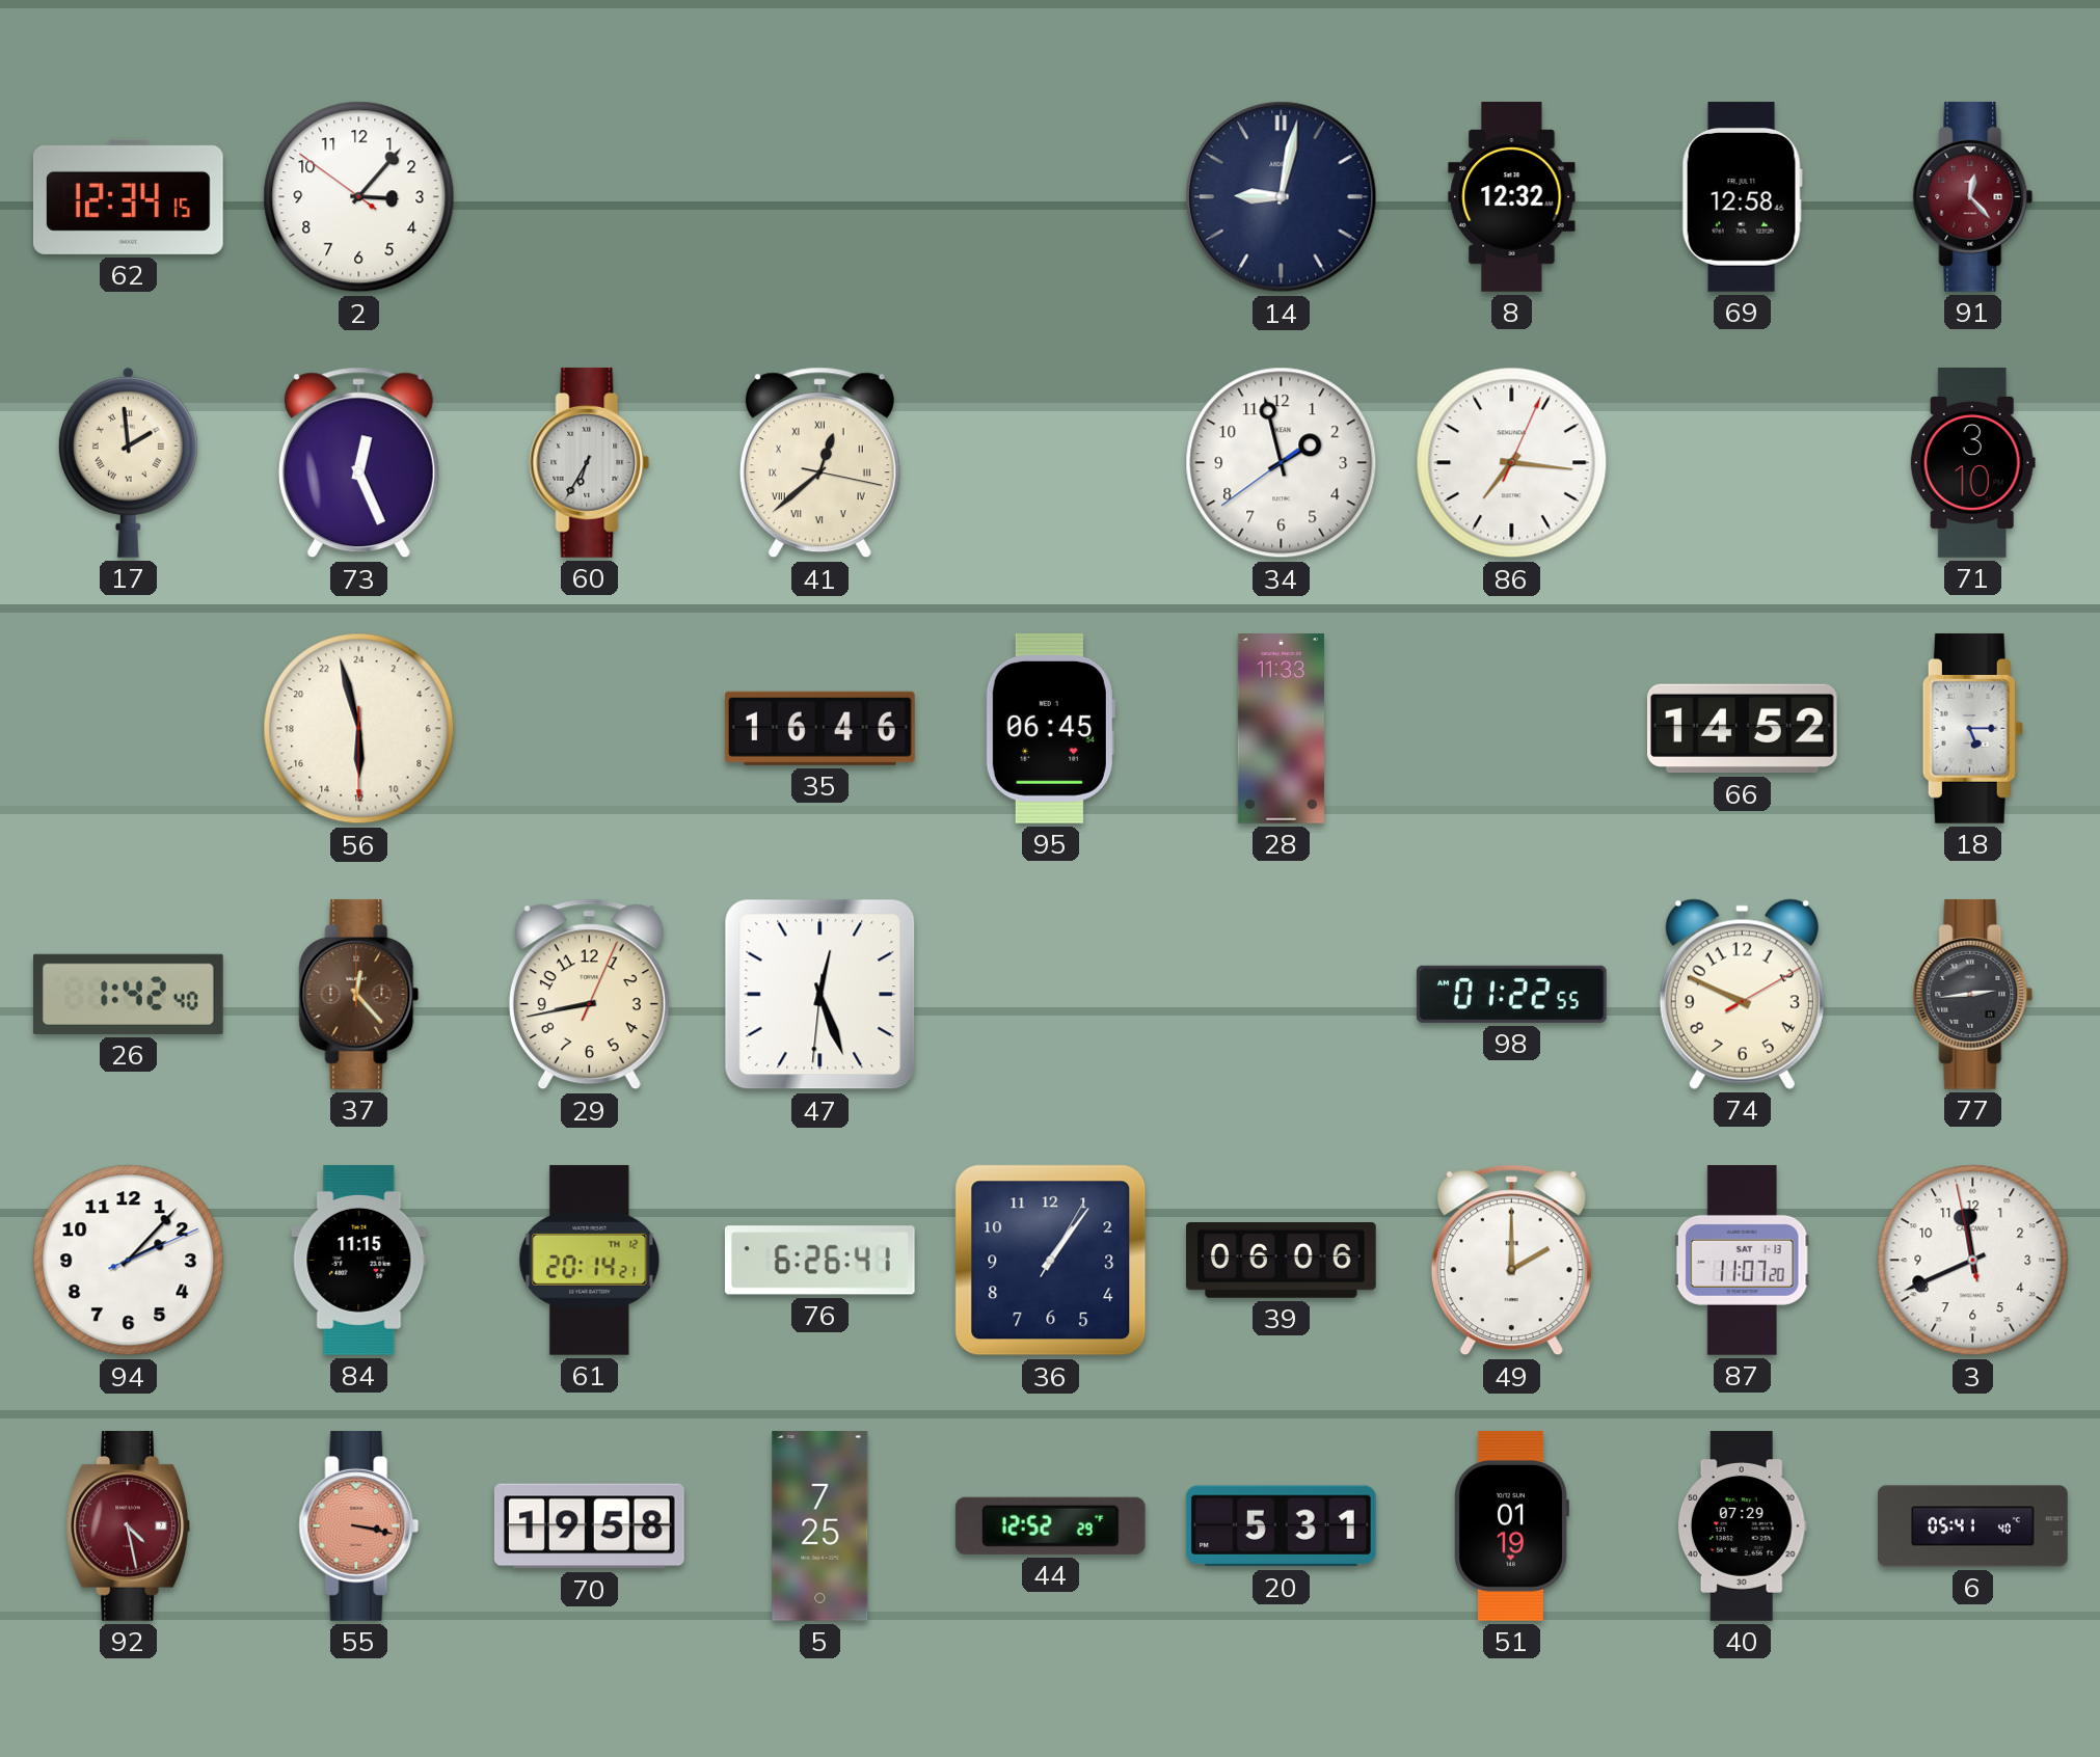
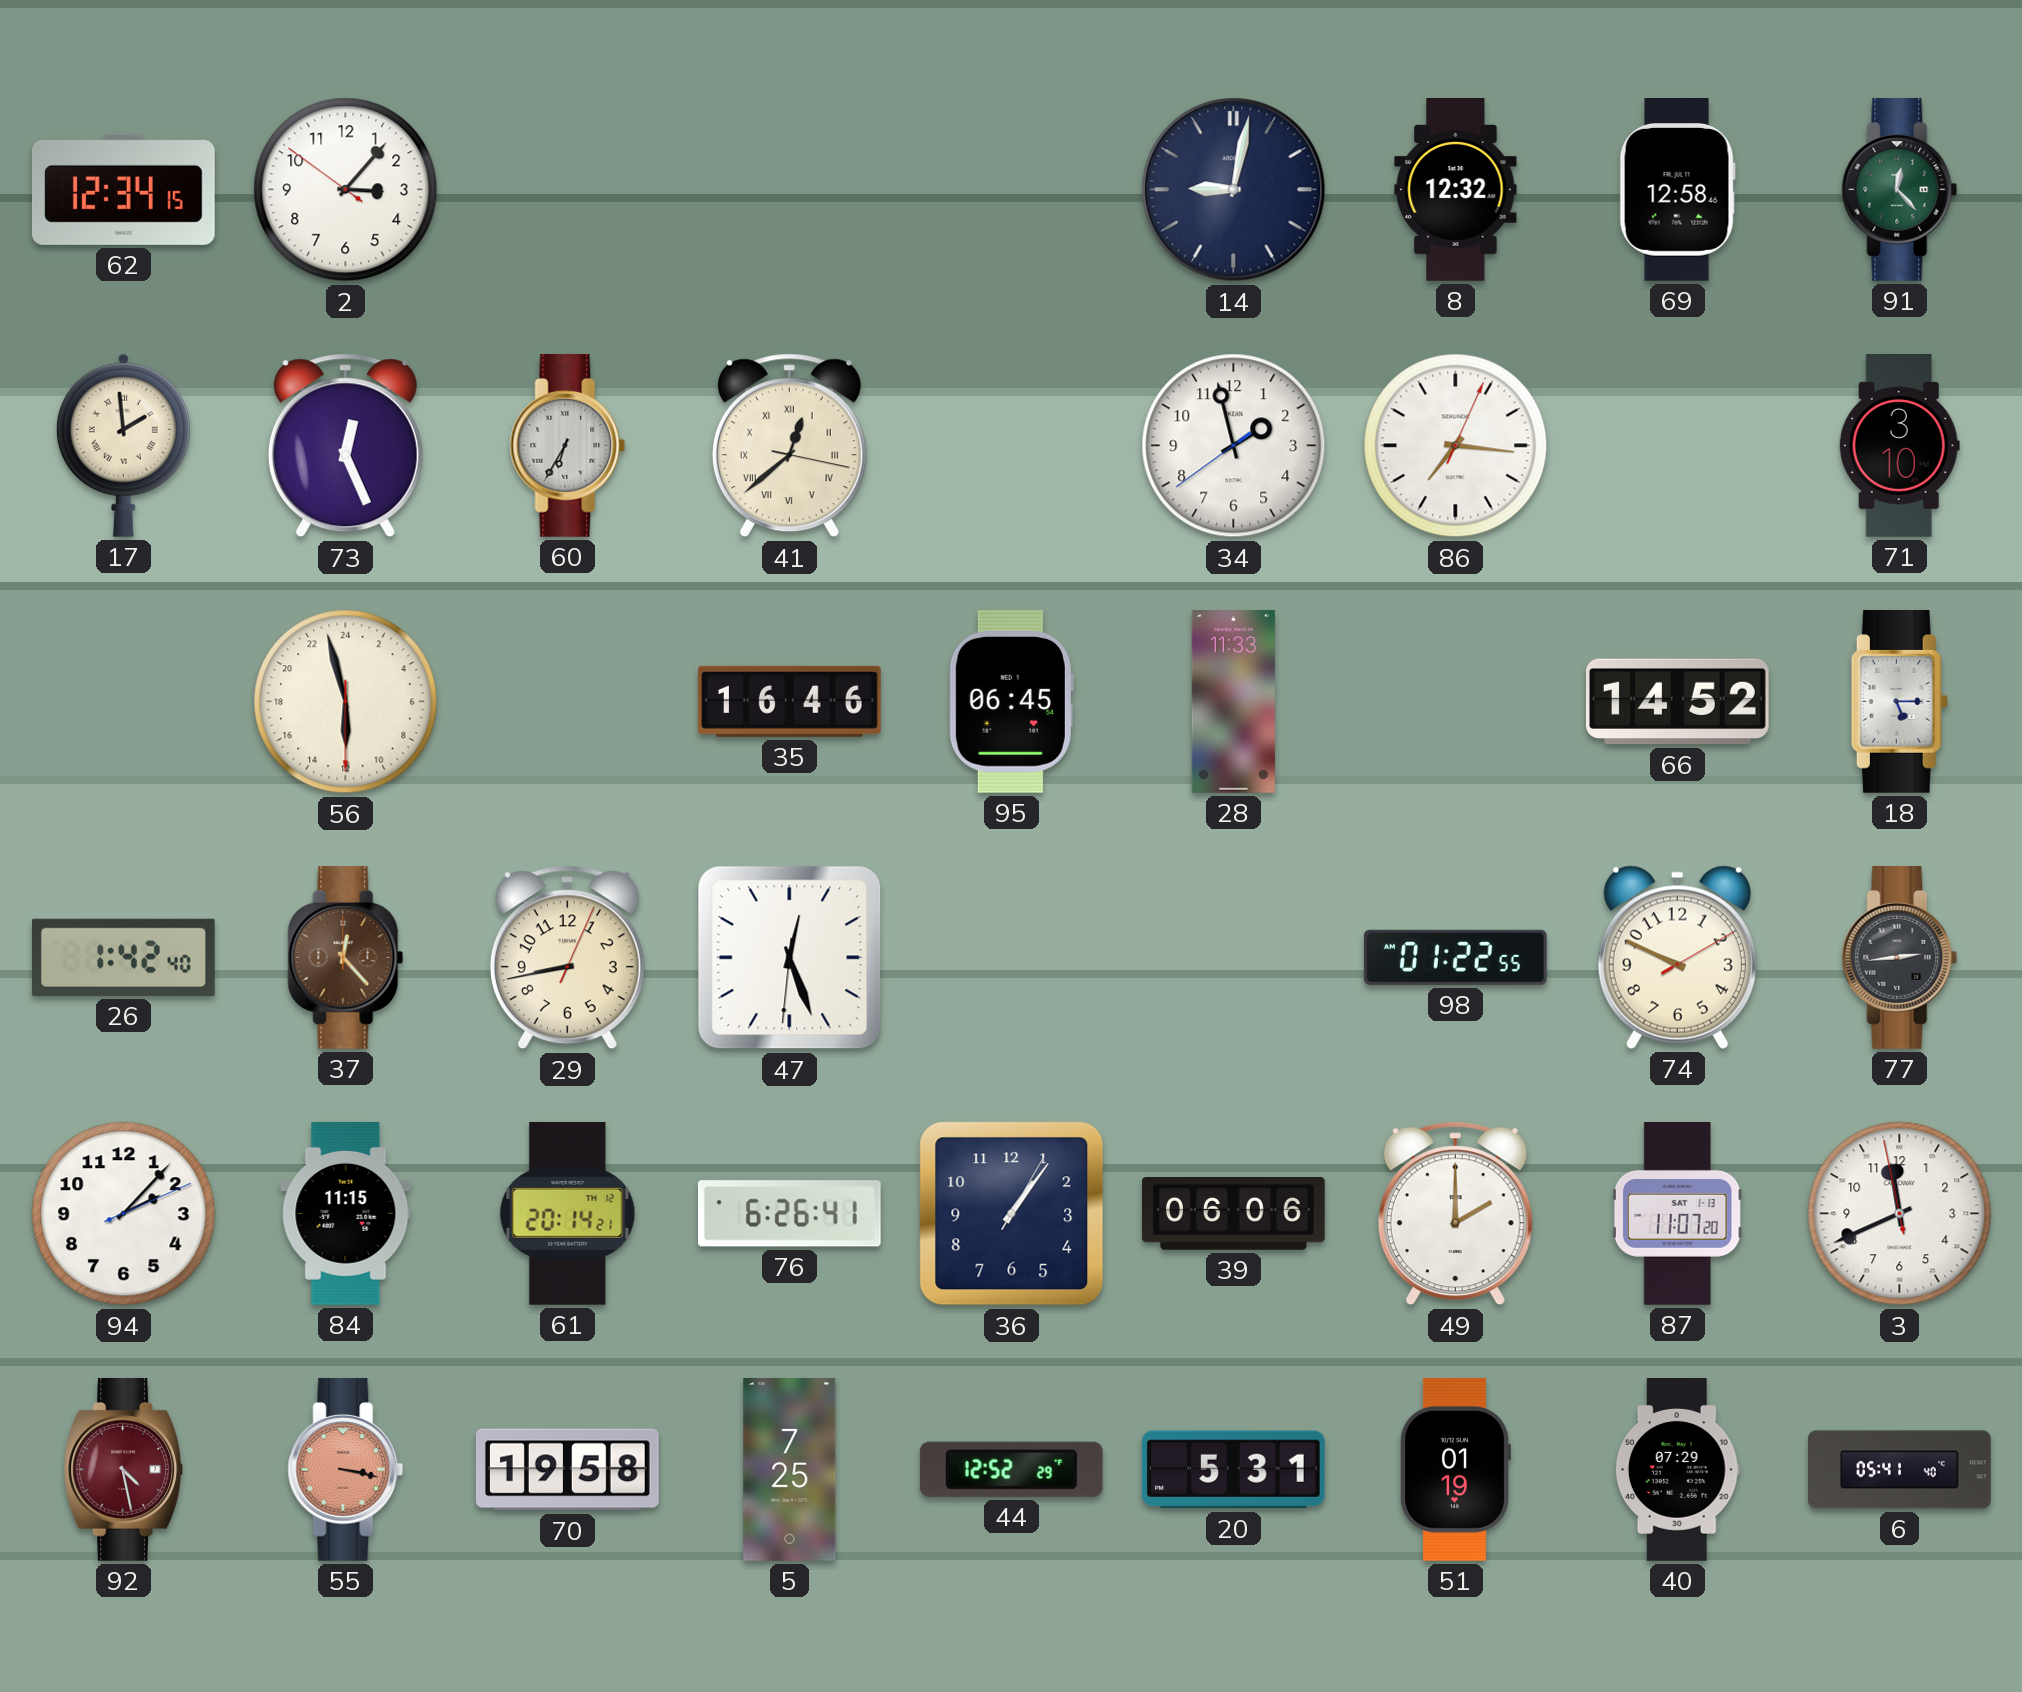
91 dial: burgundy -> green
